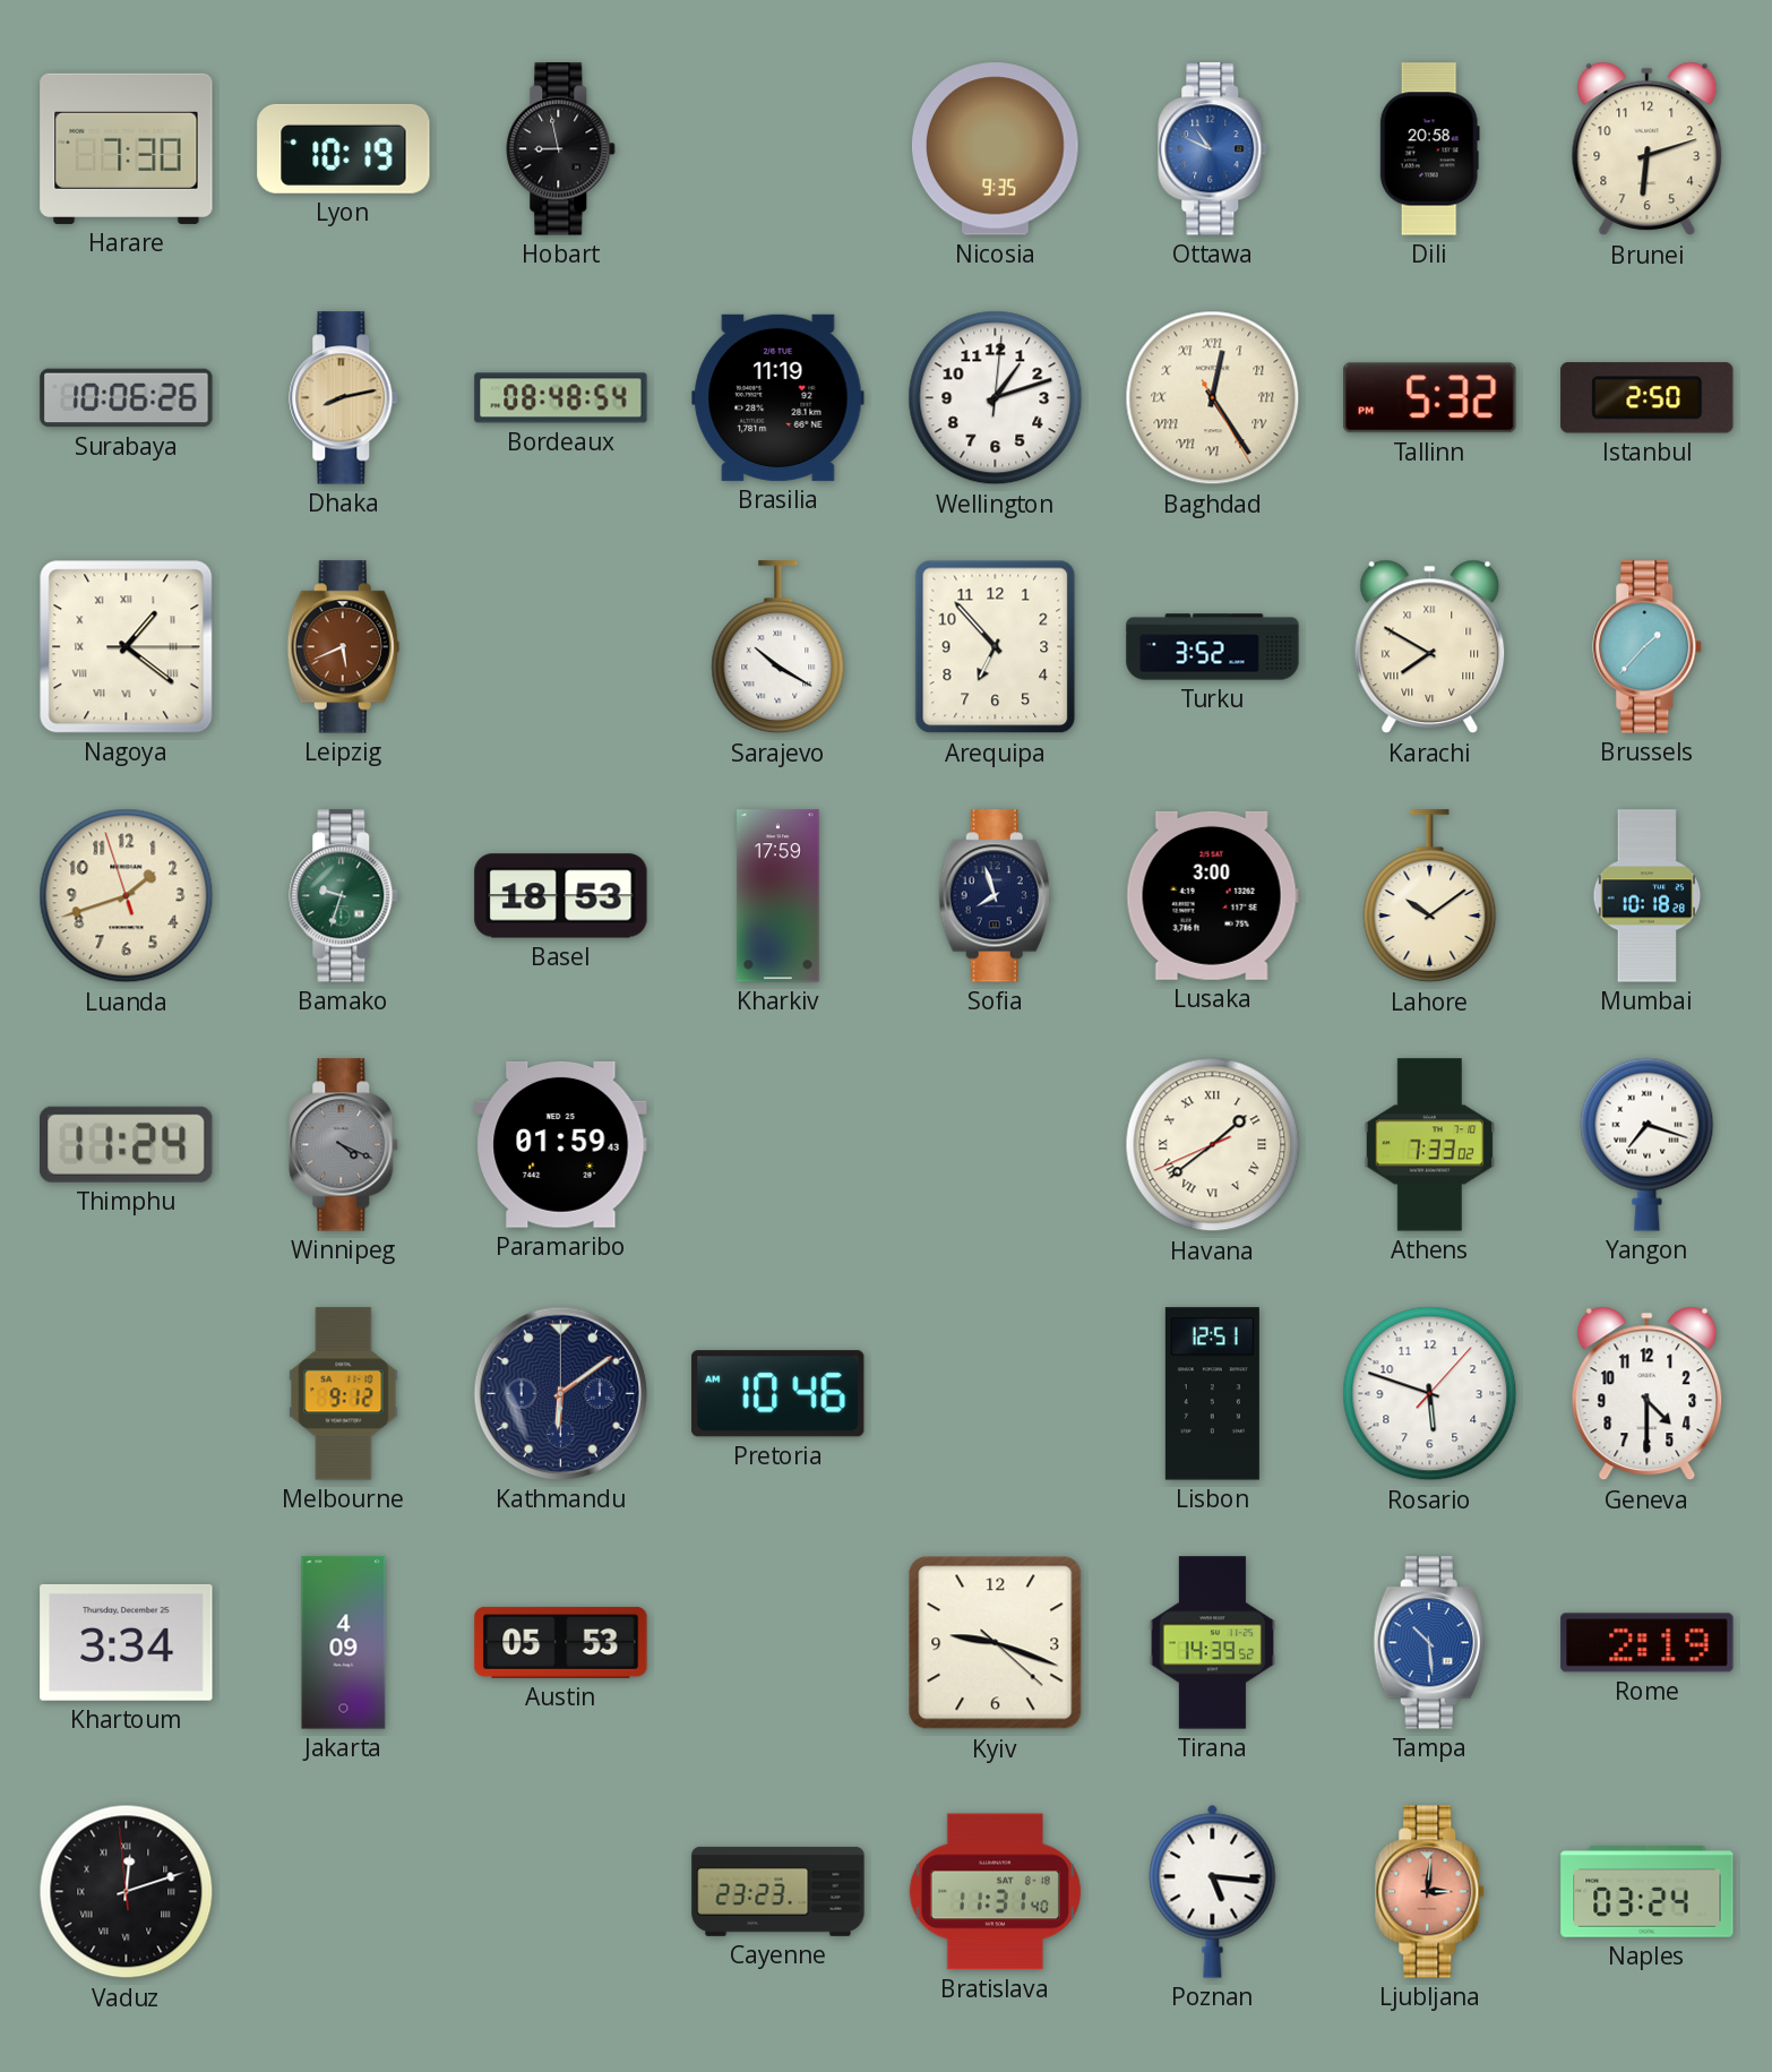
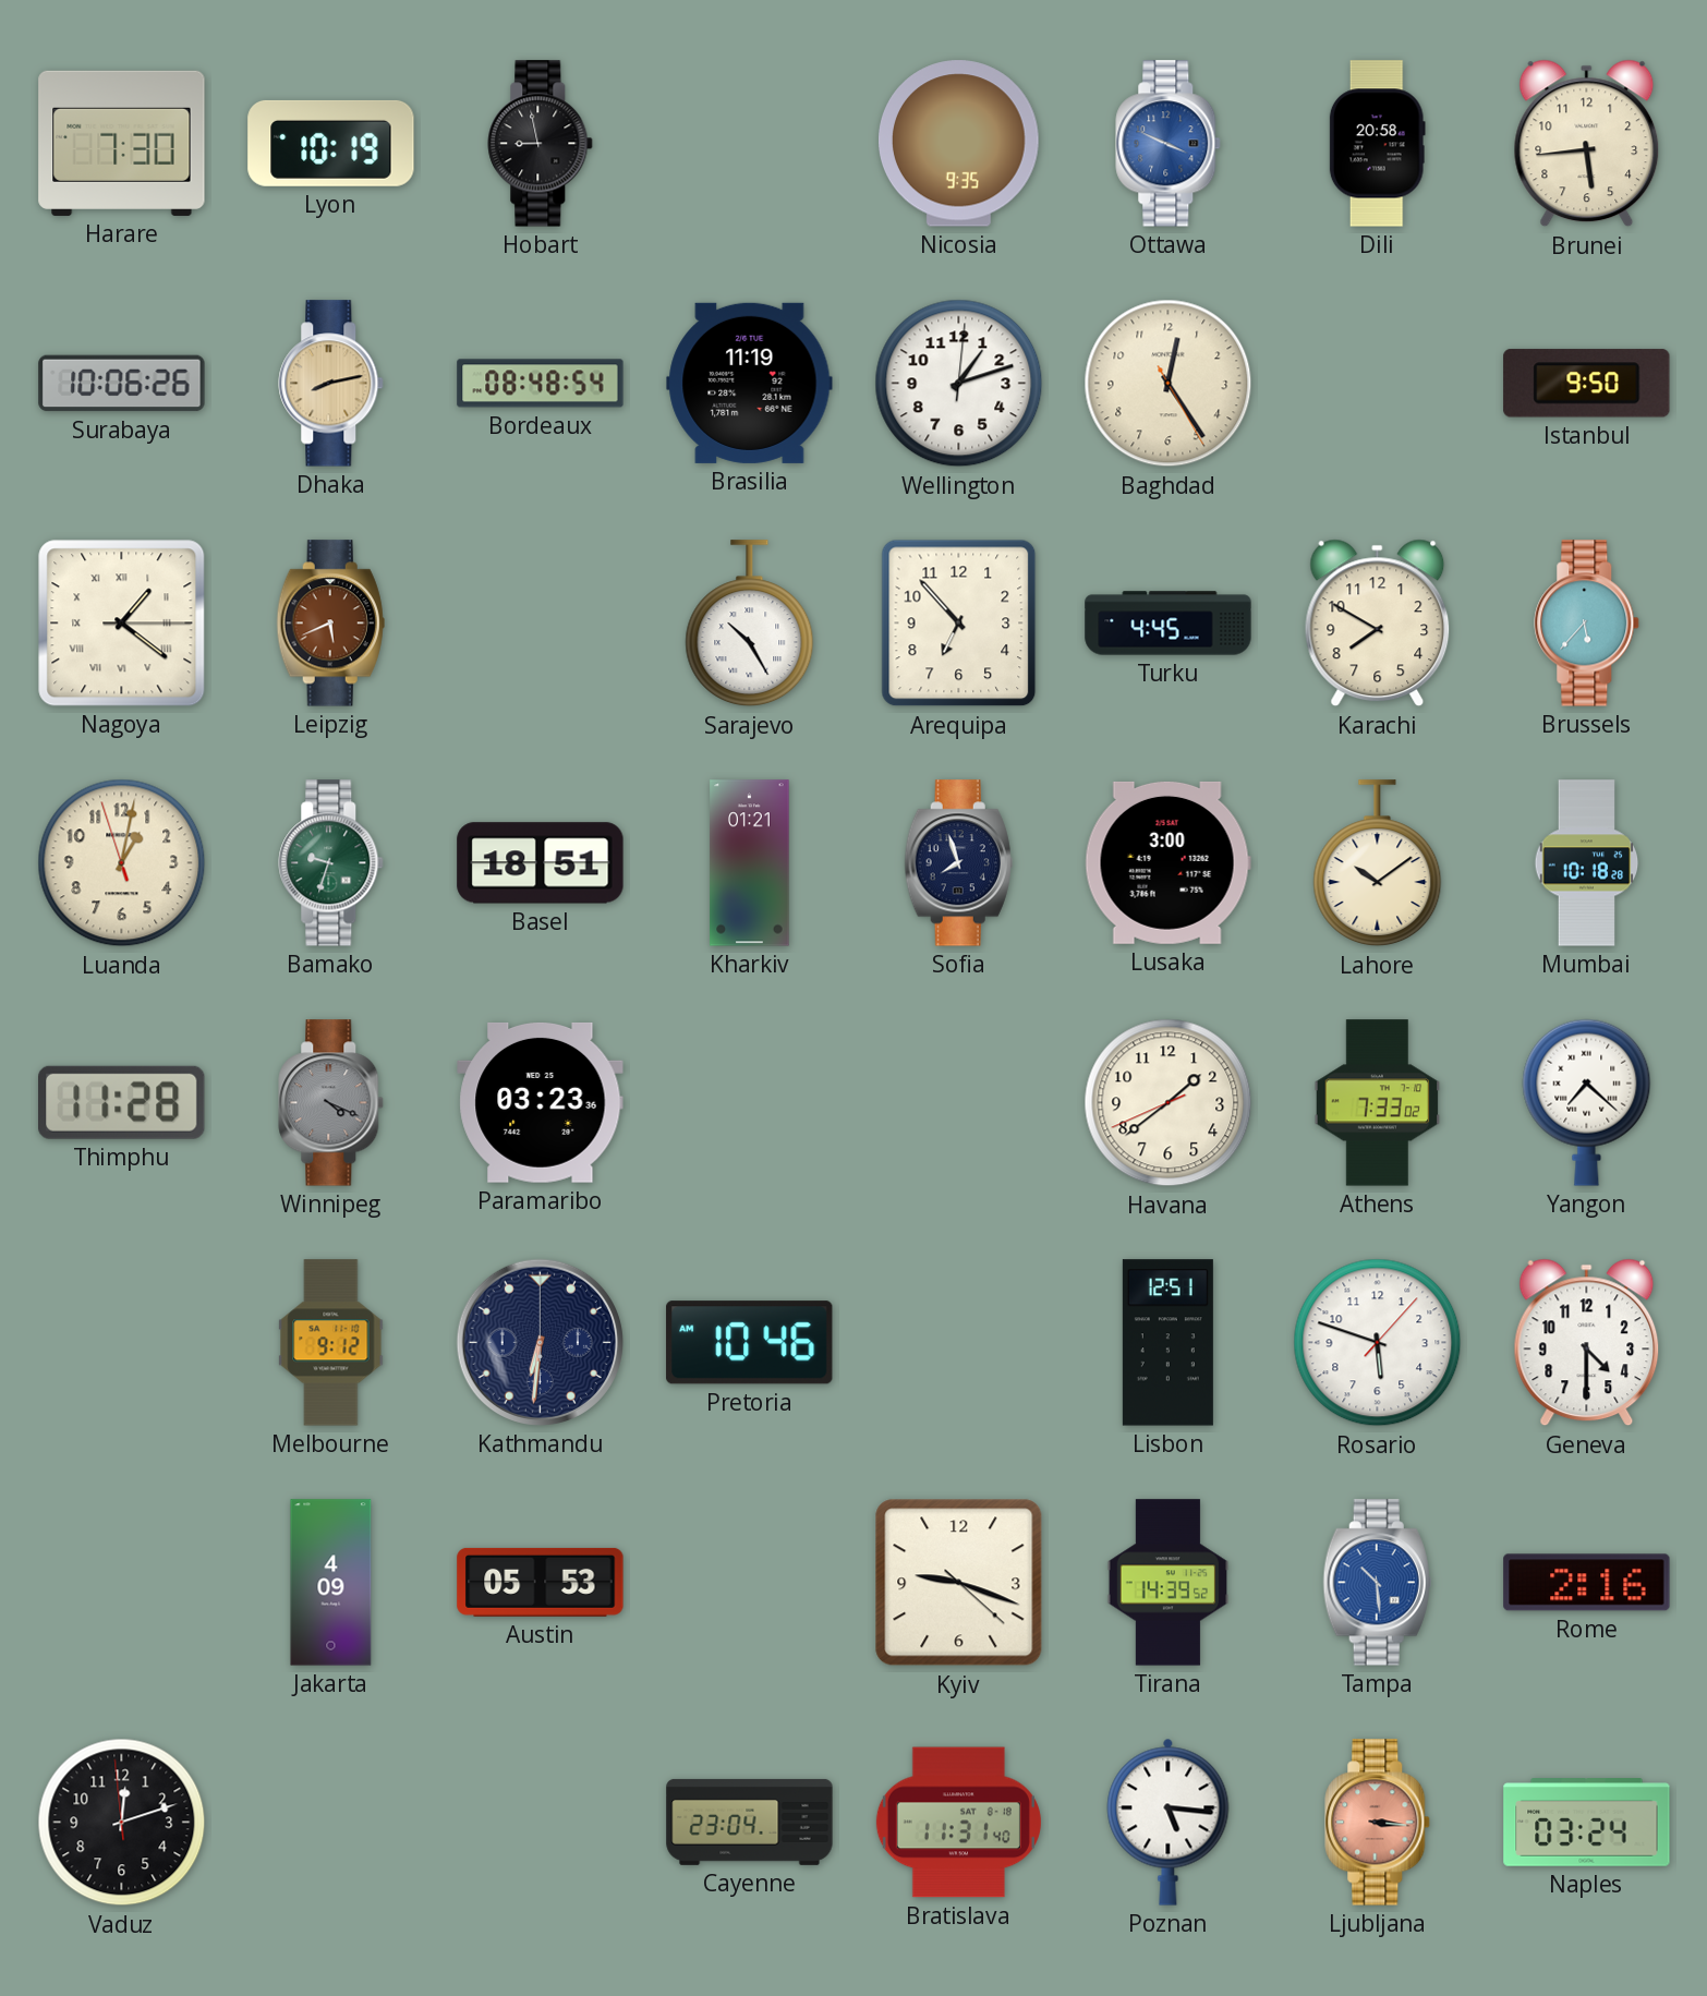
Ottawa: 10:49 -> 3:49
Brunei: 6:12 -> 5:44
Baghdad numerals: Roman -> Arabic
Tallinn: 5:32 -> none
Istanbul: 2:50 -> 9:50
Sarajevo: 10:20 -> 10:25
Turku: 3:52 -> 4:45
Karachi numerals: Roman -> Arabic
Brussels: 1:37 -> 5:37
Luanda: 1:41 -> 1:01
Basel: 18:53 -> 18:51
Kharkiv: 17:59 -> 01:21
Thimphu: 11:24 -> 11:28
Paramaribo: 01:59 -> 03:23
Havana numerals: Roman -> Arabic
Yangon: 7:18 -> 7:22
Kathmandu: 6:09 -> 6:31
Khartoum: 3:34 -> none
Rome: 2:19 -> 2:16
Vaduz numerals: Roman -> Arabic
Cayenne: 23:23 -> 23:04
Ljubljana: 3:01 -> 3:16
